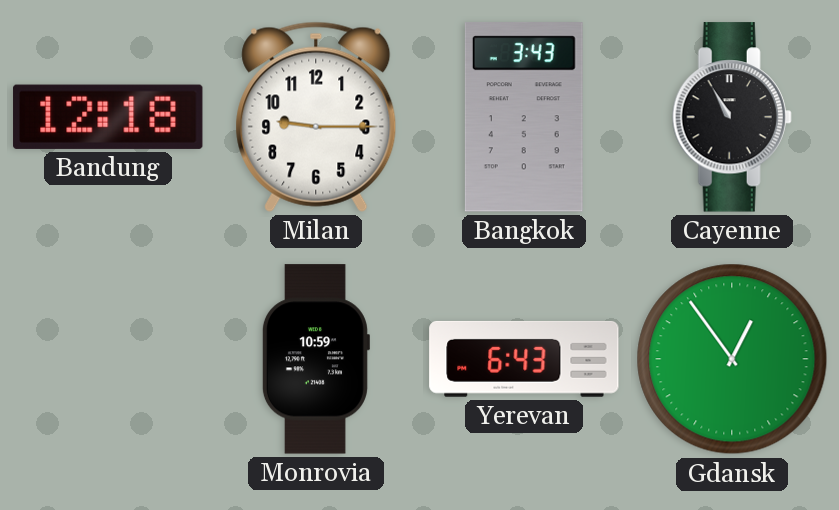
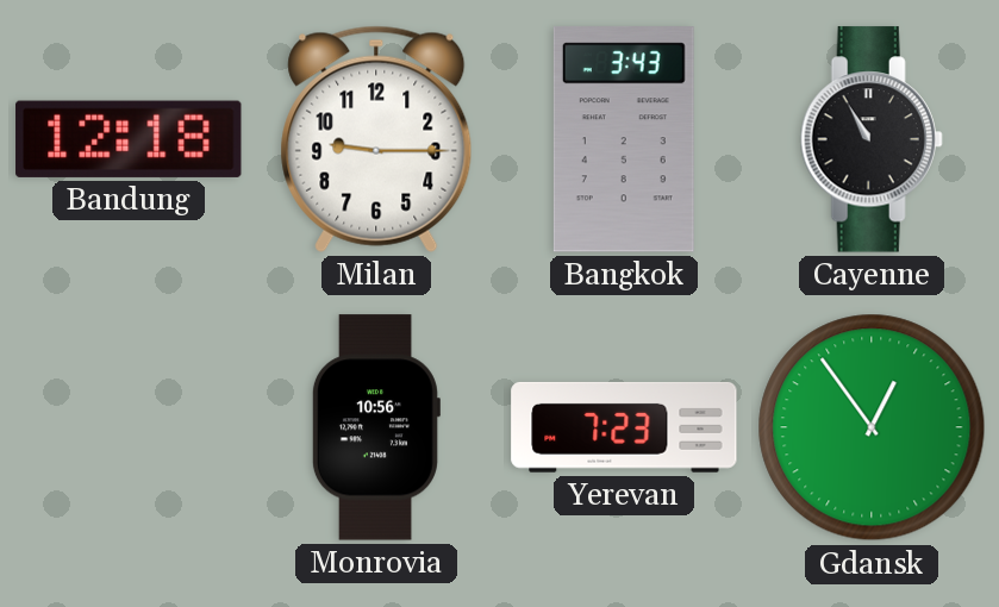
Monrovia: 10:59 -> 10:56
Yerevan: 6:43 -> 7:23
